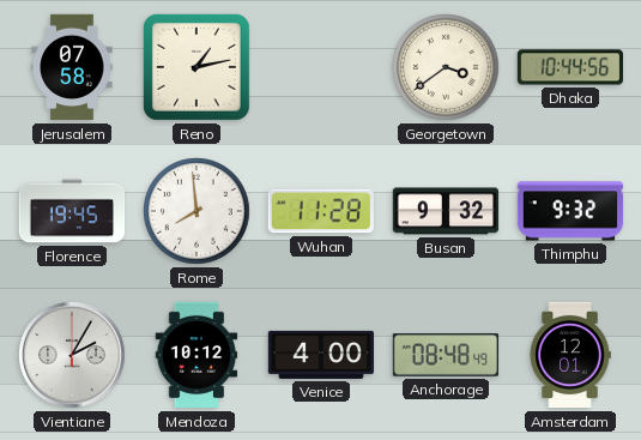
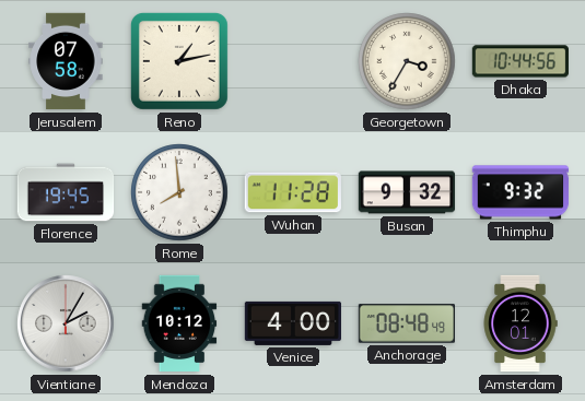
Georgetown: 3:39 -> 3:35
